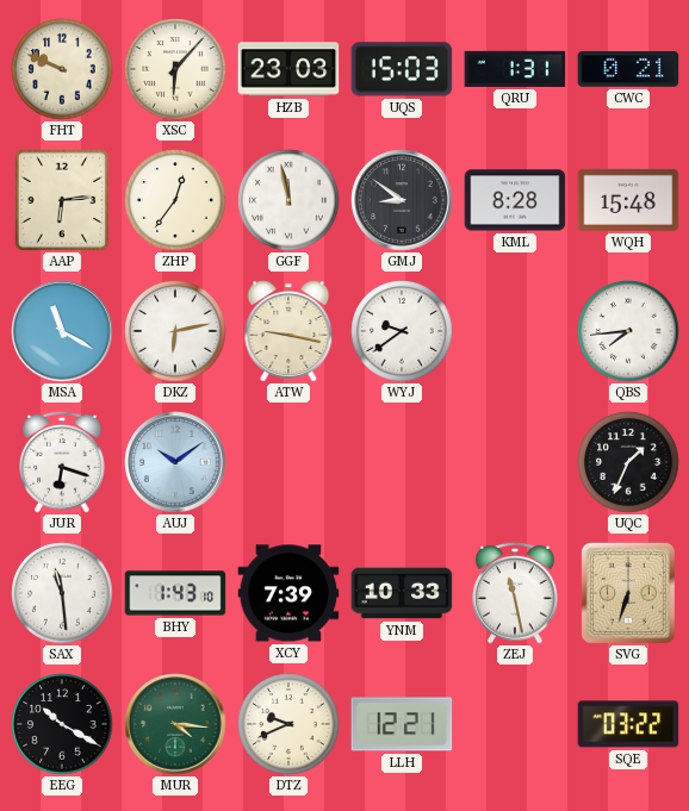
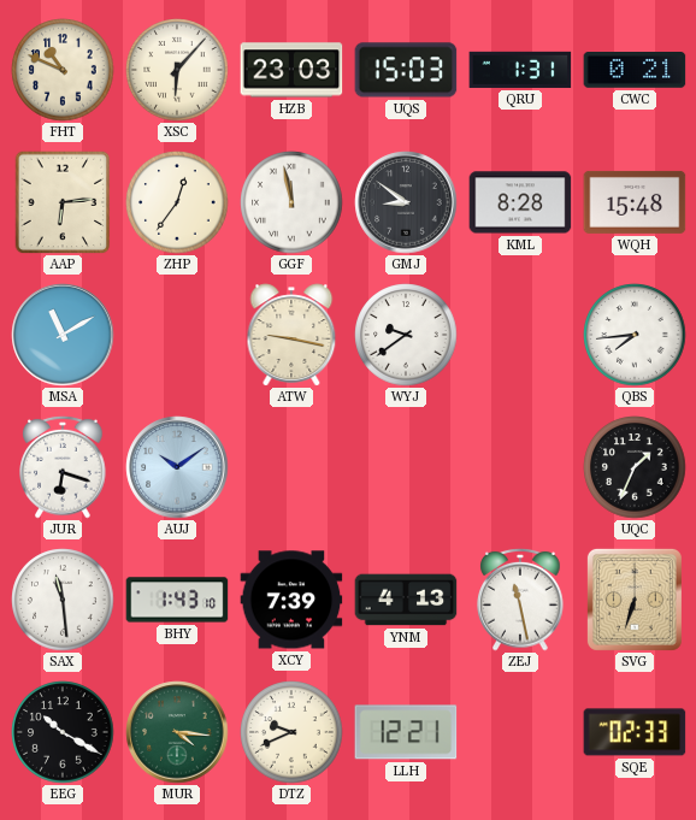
FHT: 9:49 -> 10:49
MSA: 11:20 -> 11:10
DKZ: 6:13 -> none
YNM: 10:33 -> 4:13
SQE: 03:22 -> 02:33
